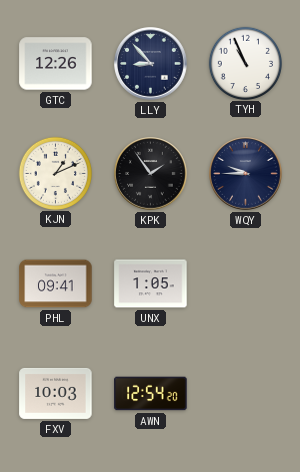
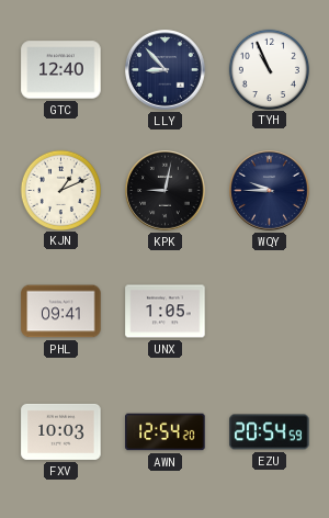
GTC: 12:26 -> 12:40
KPK: 1:54 -> 9:02
EZU: none -> 20:54
